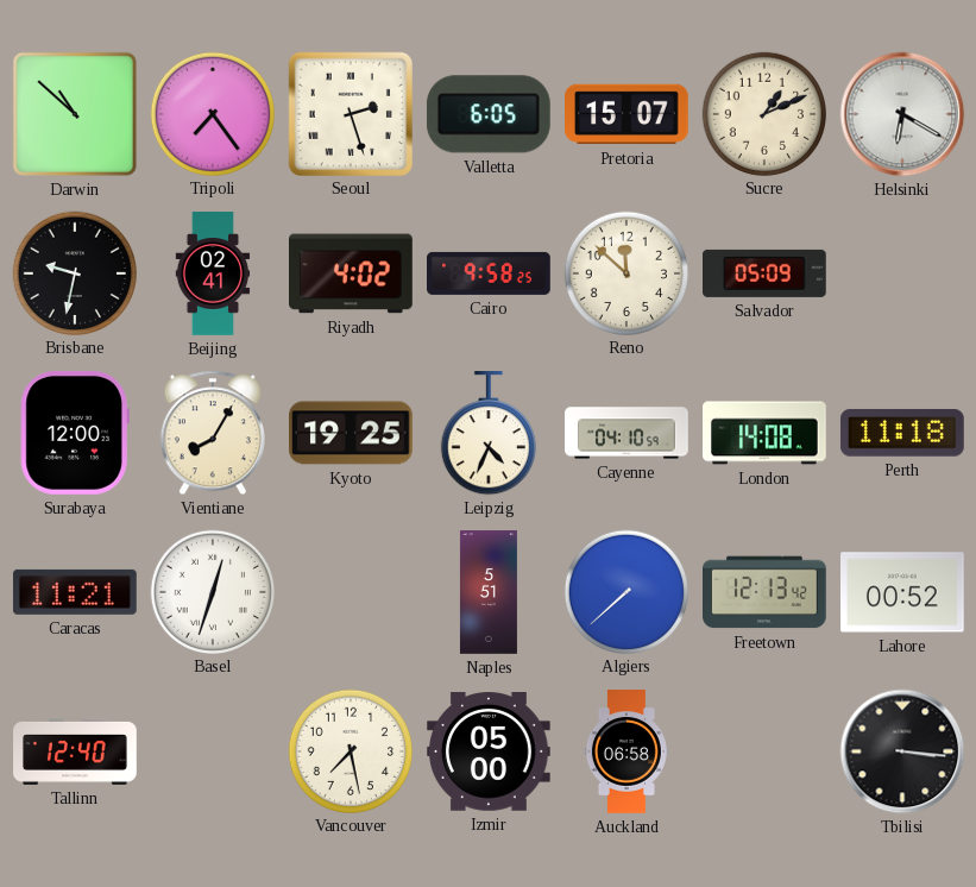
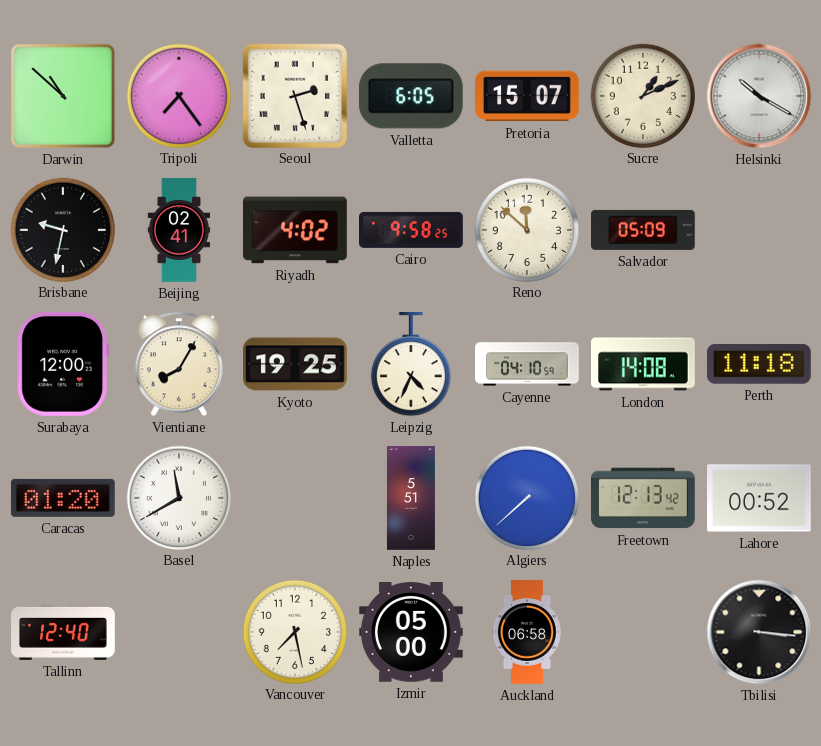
Helsinki: 6:20 -> 10:20
Caracas: 11:21 -> 01:20
Basel: 12:33 -> 11:40
